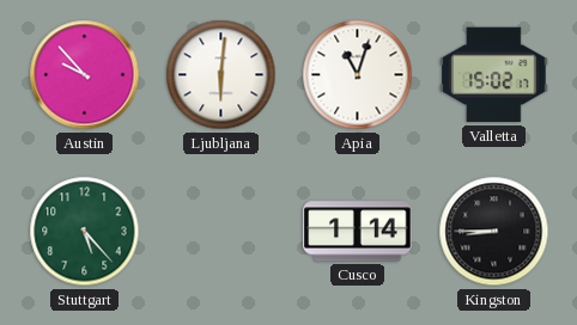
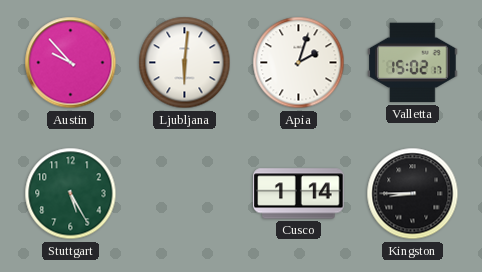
Apia: 11:03 -> 2:03
Stuttgart: 5:23 -> 5:25
